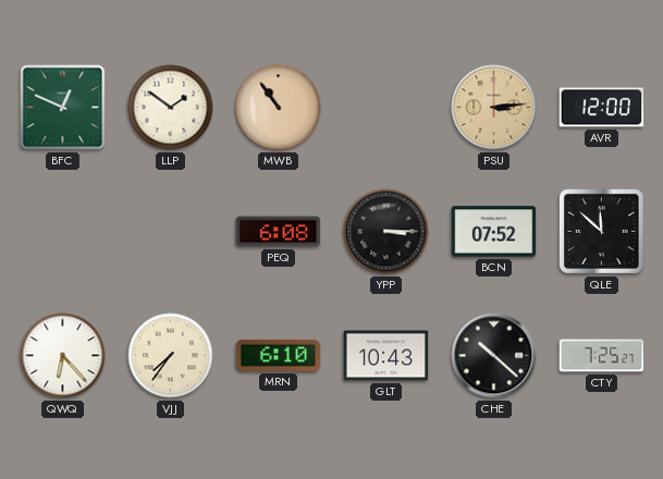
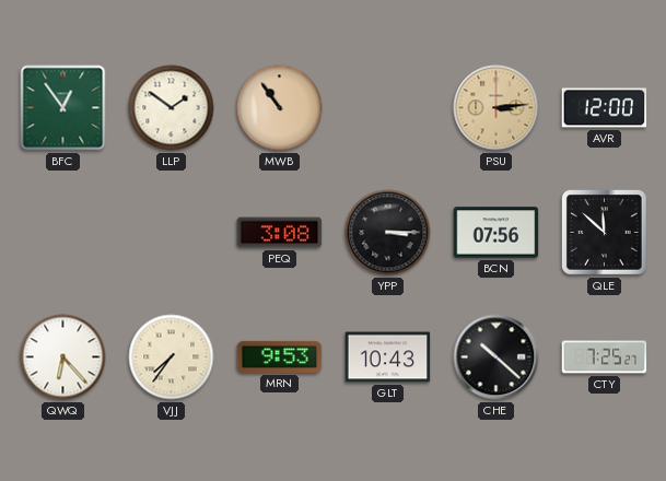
BFC: 12:49 -> 12:54
PEQ: 6:08 -> 3:08
BCN: 07:52 -> 07:56
MRN: 6:10 -> 9:53
